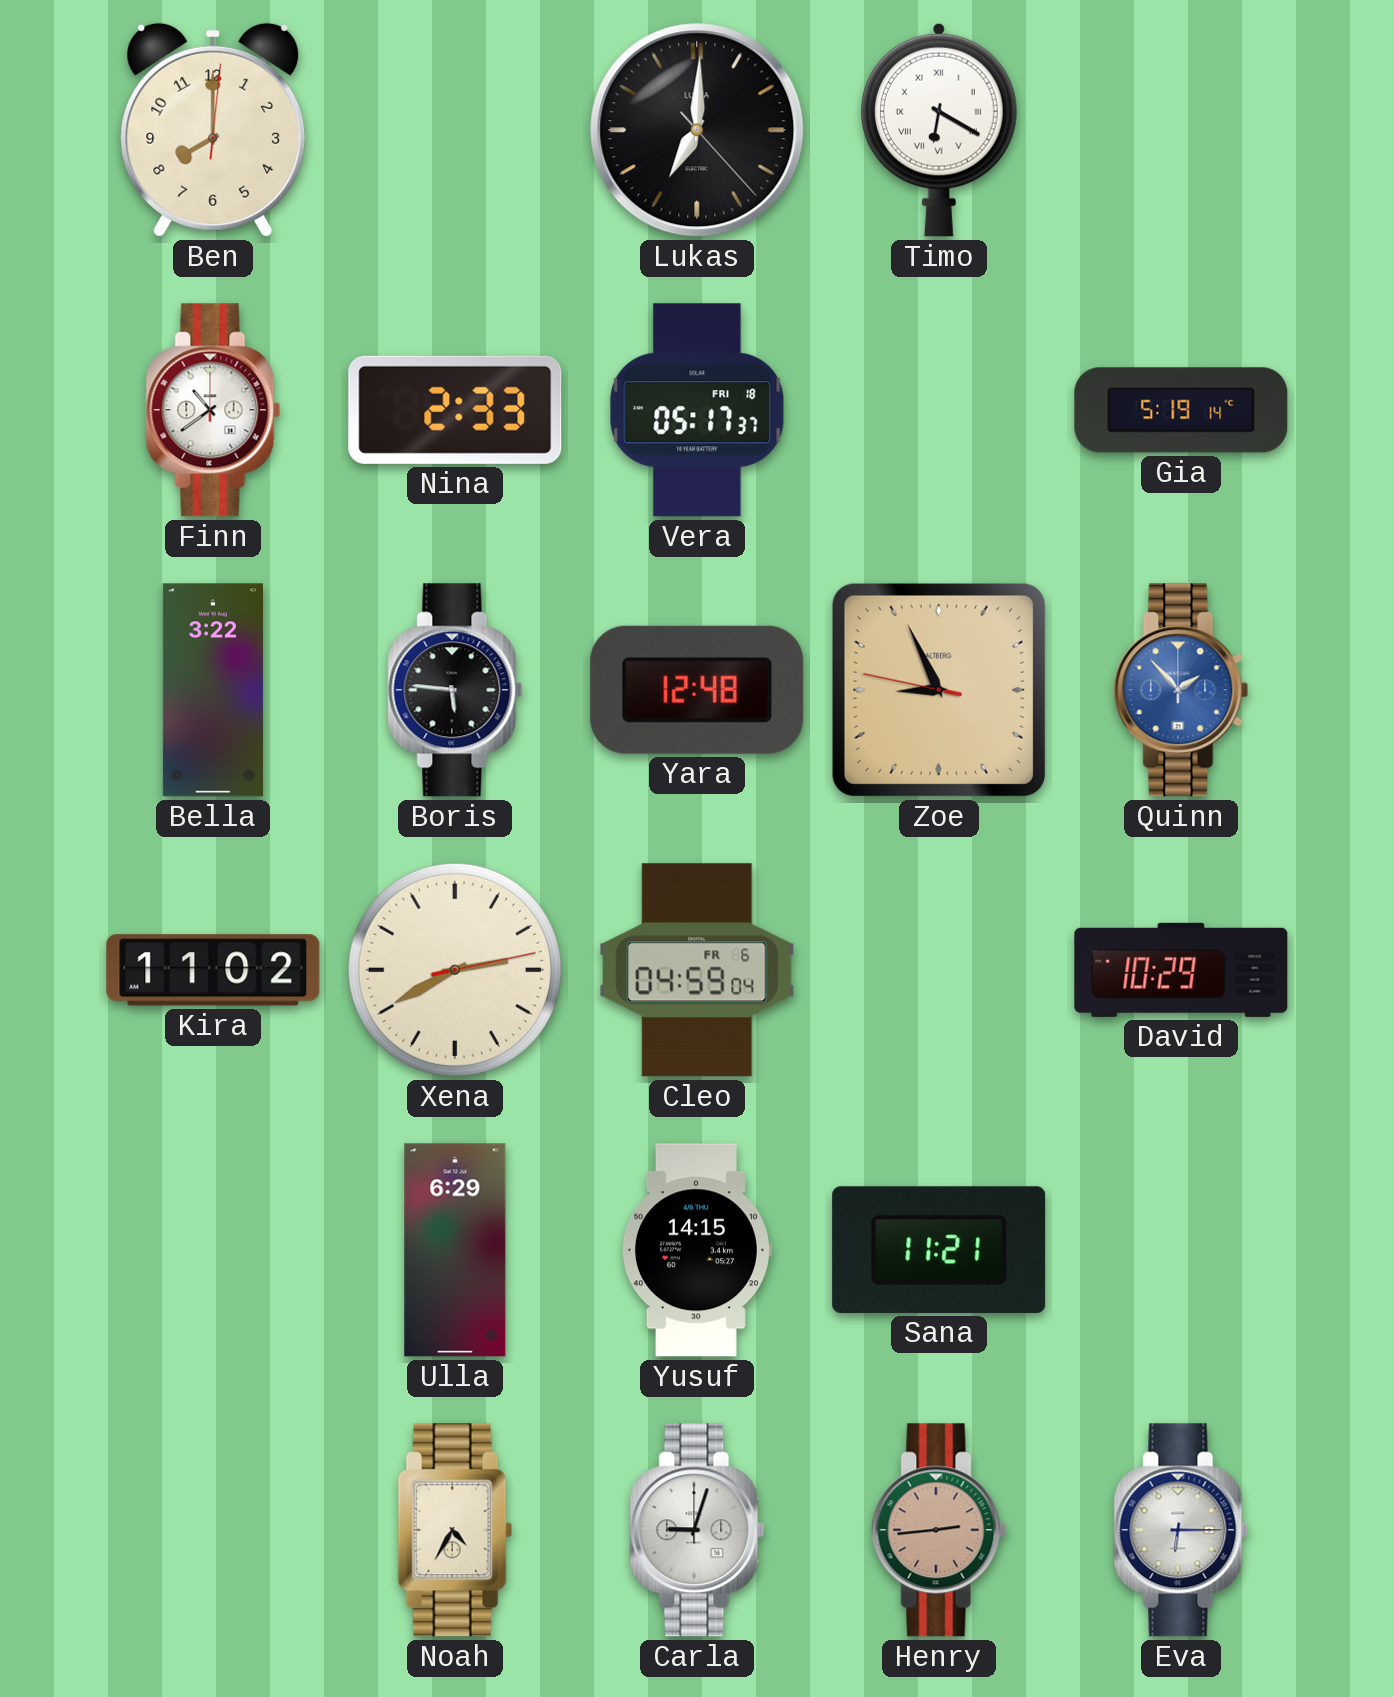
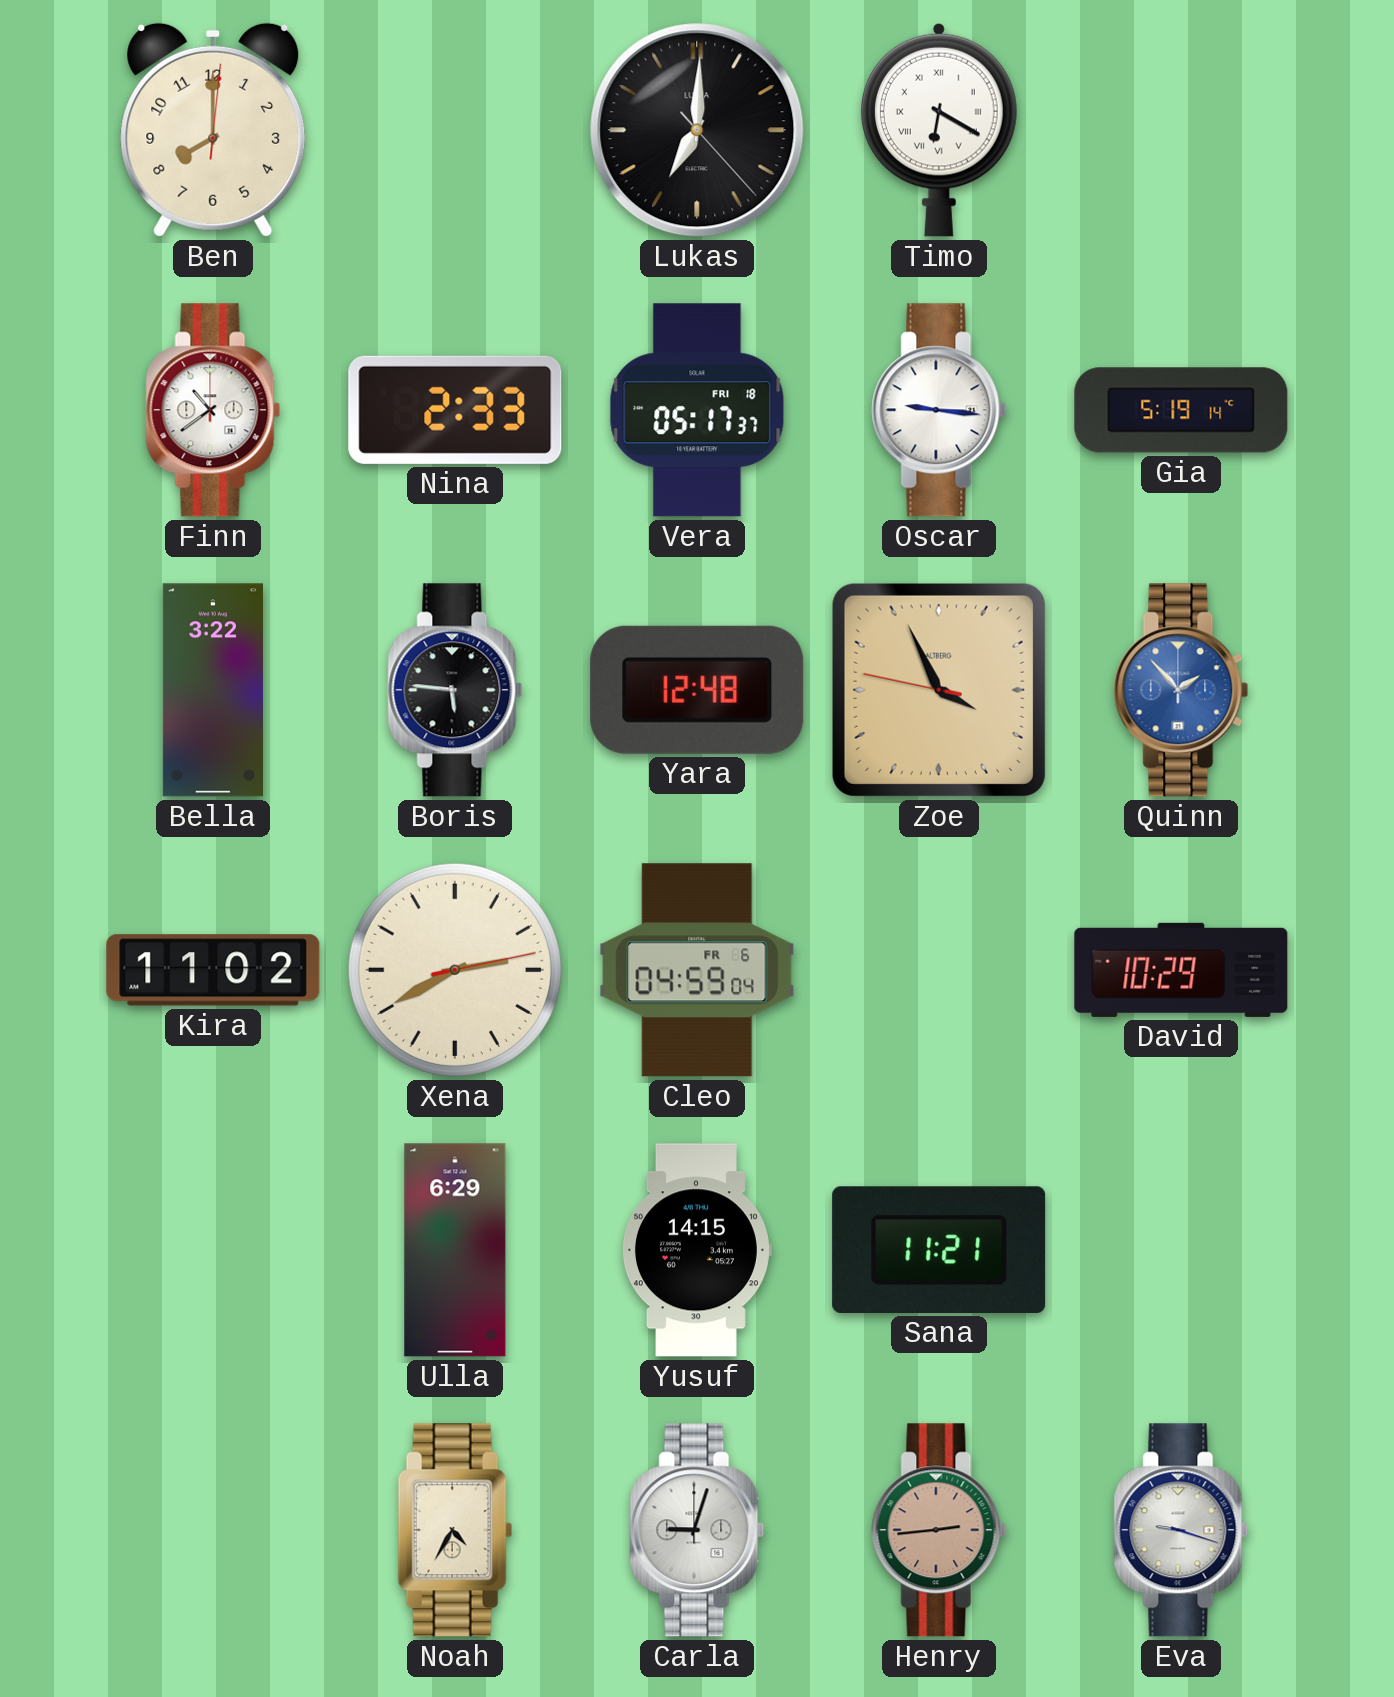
Oscar: none -> 9:16
Zoe: 8:55 -> 3:55
Eva: 6:15 -> 9:18
